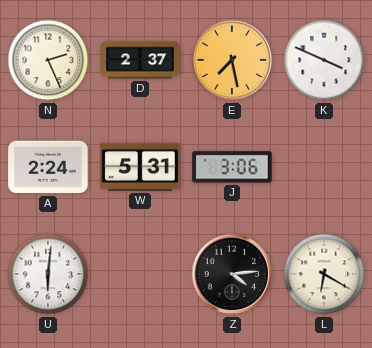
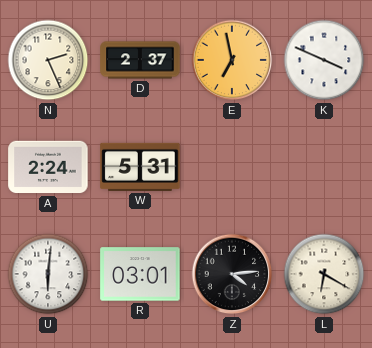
E: 7:28 -> 6:58
J: 3:06 -> none
R: none -> 03:01
